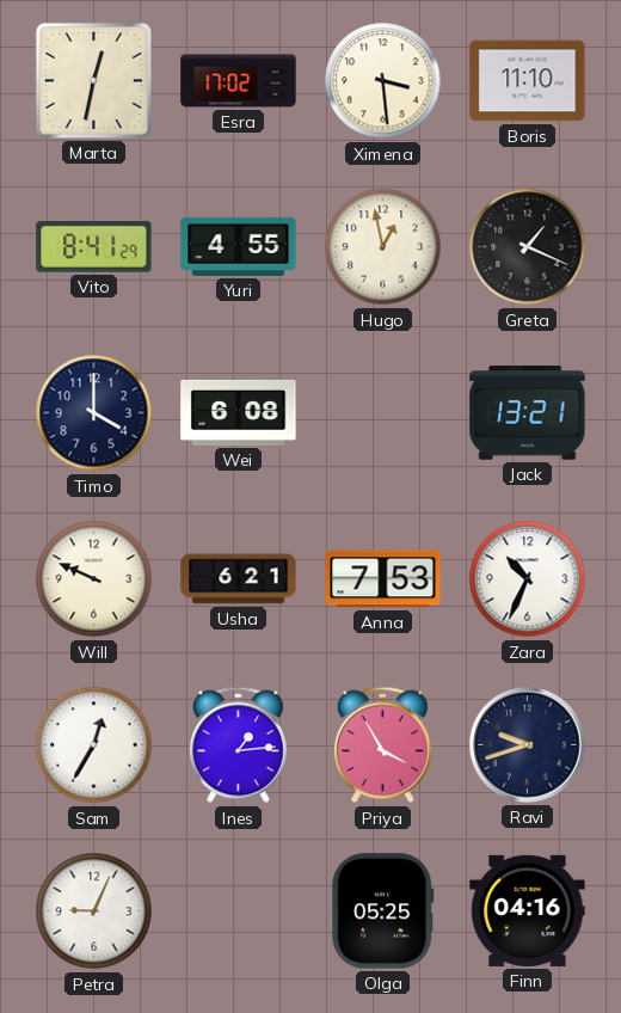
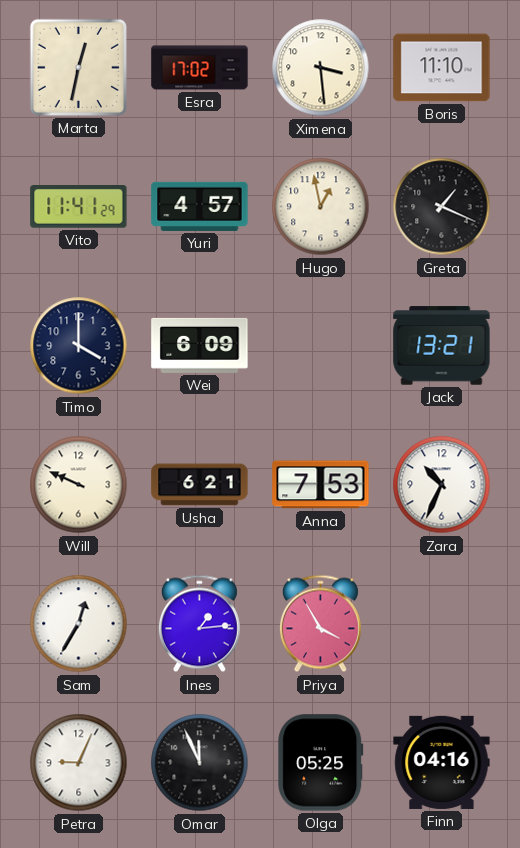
Vito: 8:41 -> 11:41
Yuri: 4:55 -> 4:57
Wei: 6:08 -> 6:09
Ravi: 9:42 -> none
Omar: none -> 11:56
